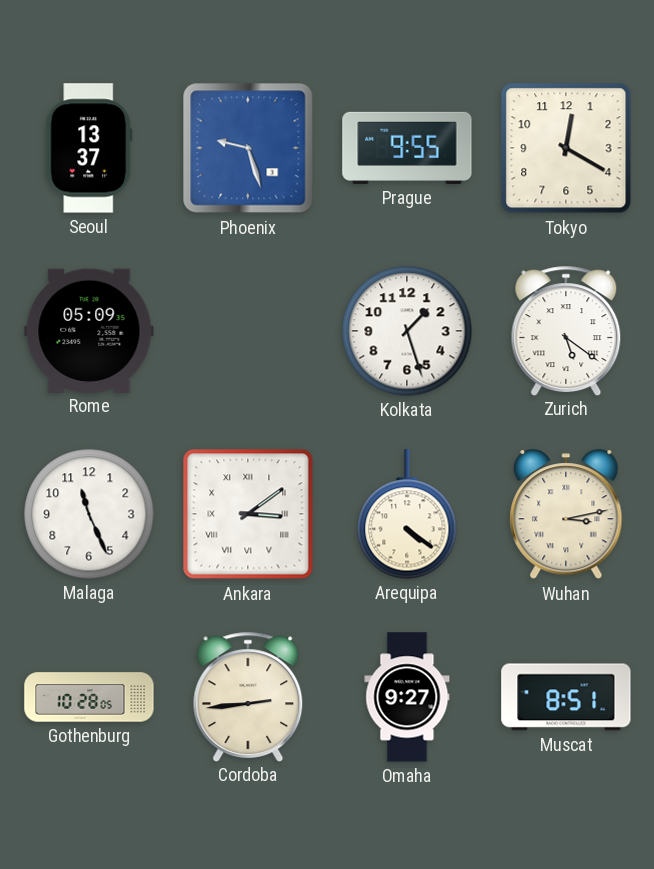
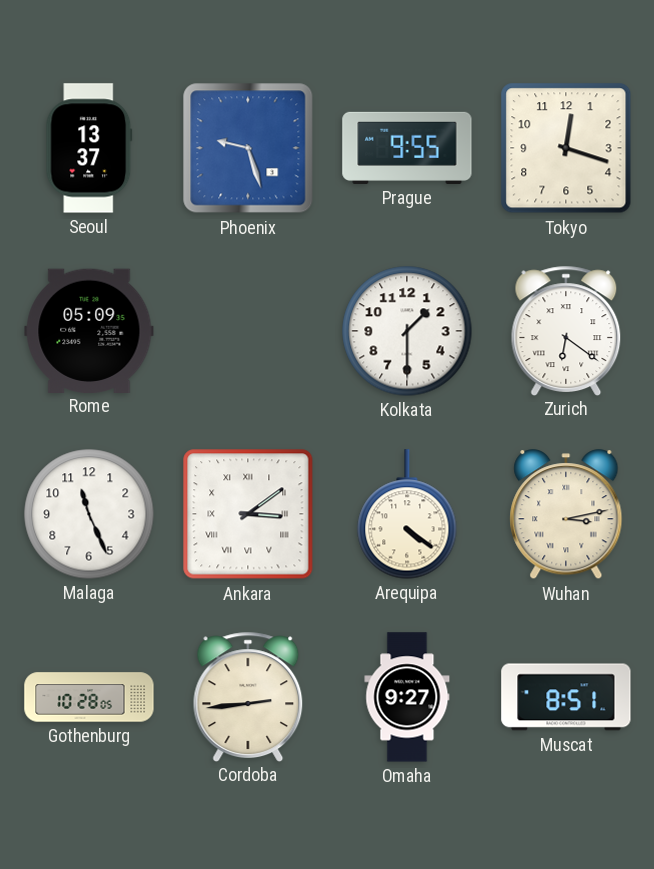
Tokyo: 12:20 -> 12:18
Kolkata: 1:27 -> 1:30
Zurich: 5:21 -> 6:21
